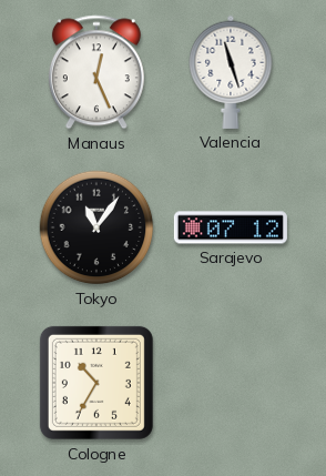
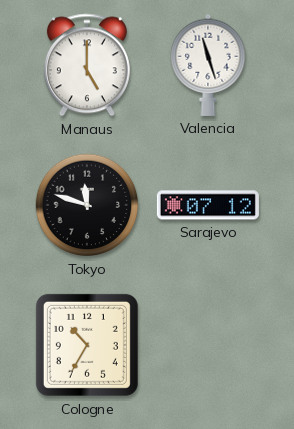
Manaus: 12:26 -> 5:00
Tokyo: 11:06 -> 11:48
